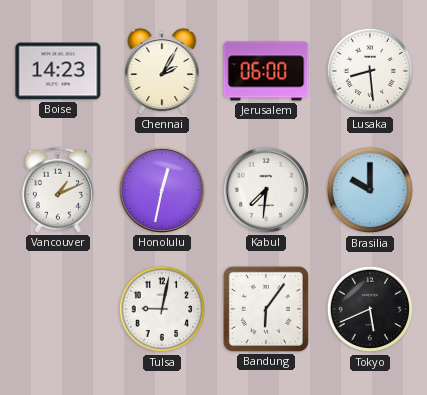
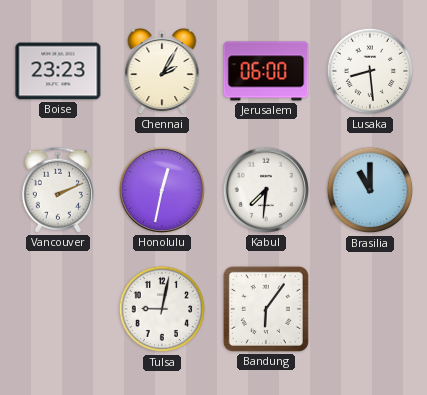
Boise: 14:23 -> 23:23
Vancouver: 1:11 -> 2:11
Brasilia: 10:00 -> 11:00
Tokyo: 5:41 -> none
